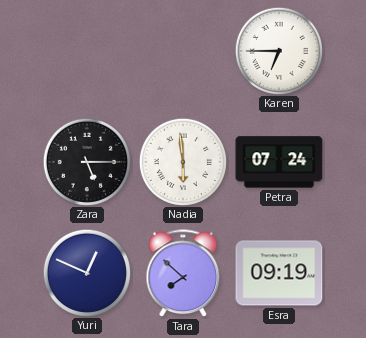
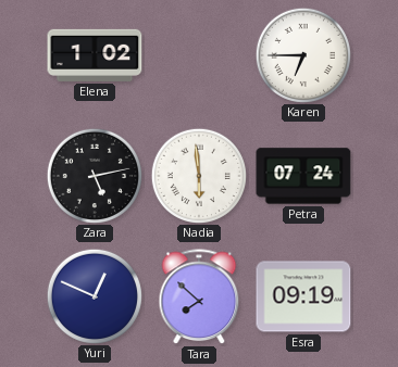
Elena: none -> 1:02
Zara: 5:15 -> 5:13
